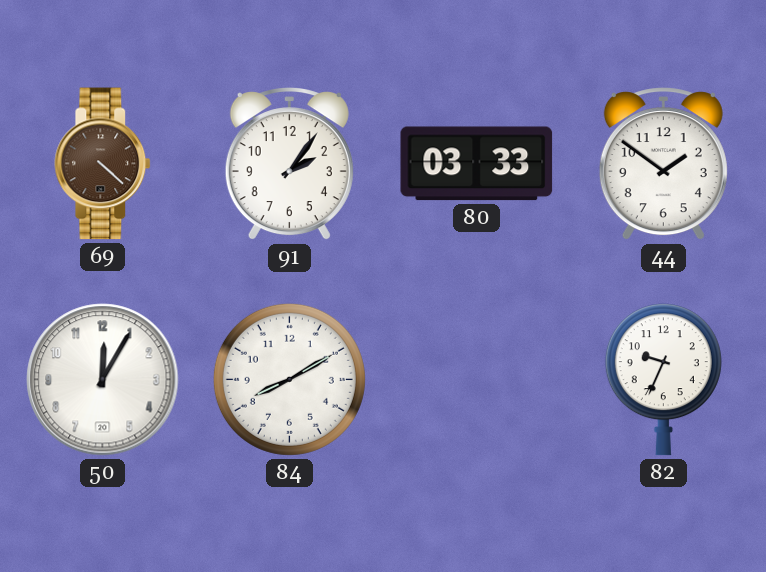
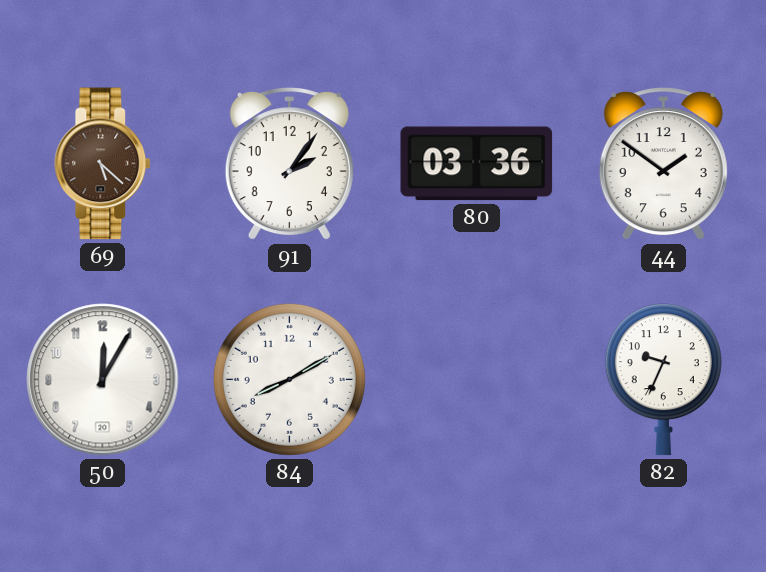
69: 4:22 -> 5:22
80: 03:33 -> 03:36
